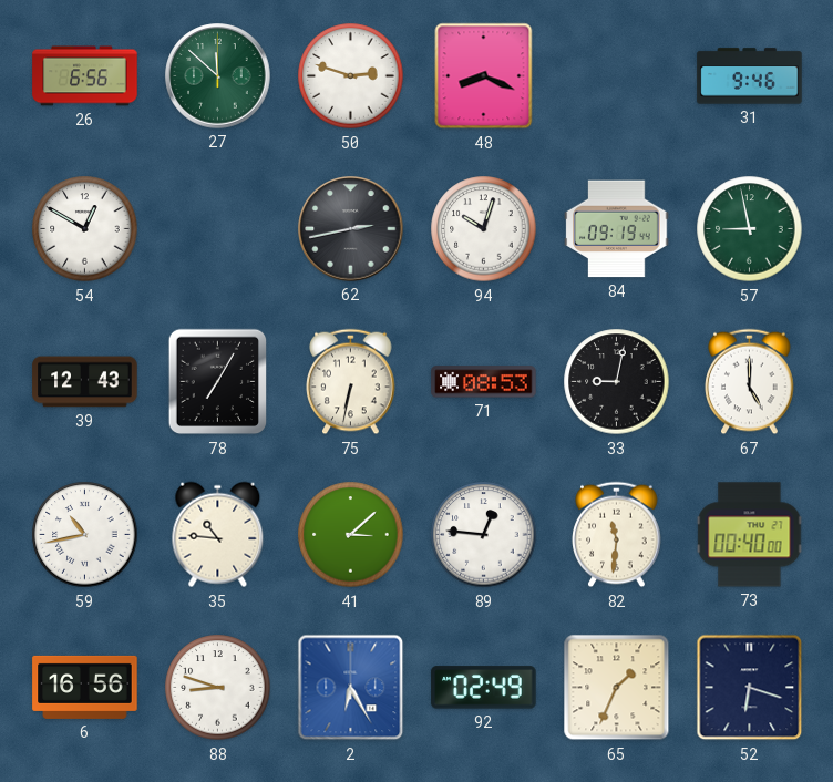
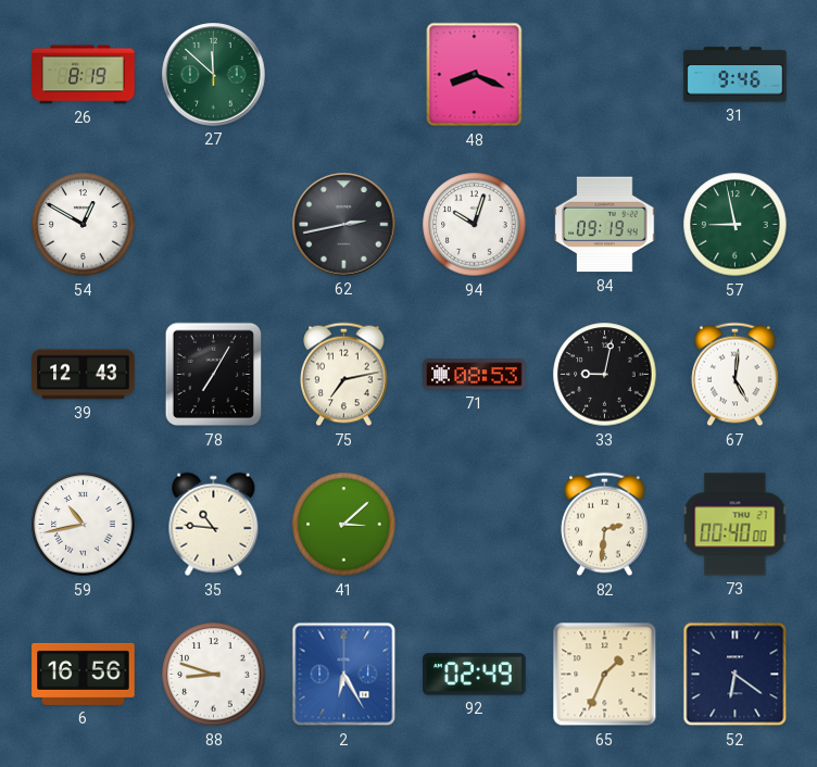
26: 6:56 -> 8:19
50: 2:48 -> none
75: 6:32 -> 7:13
67: 5:00 -> 5:01
89: 12:46 -> none
82: 11:31 -> 2:31
52: 6:18 -> 6:21
